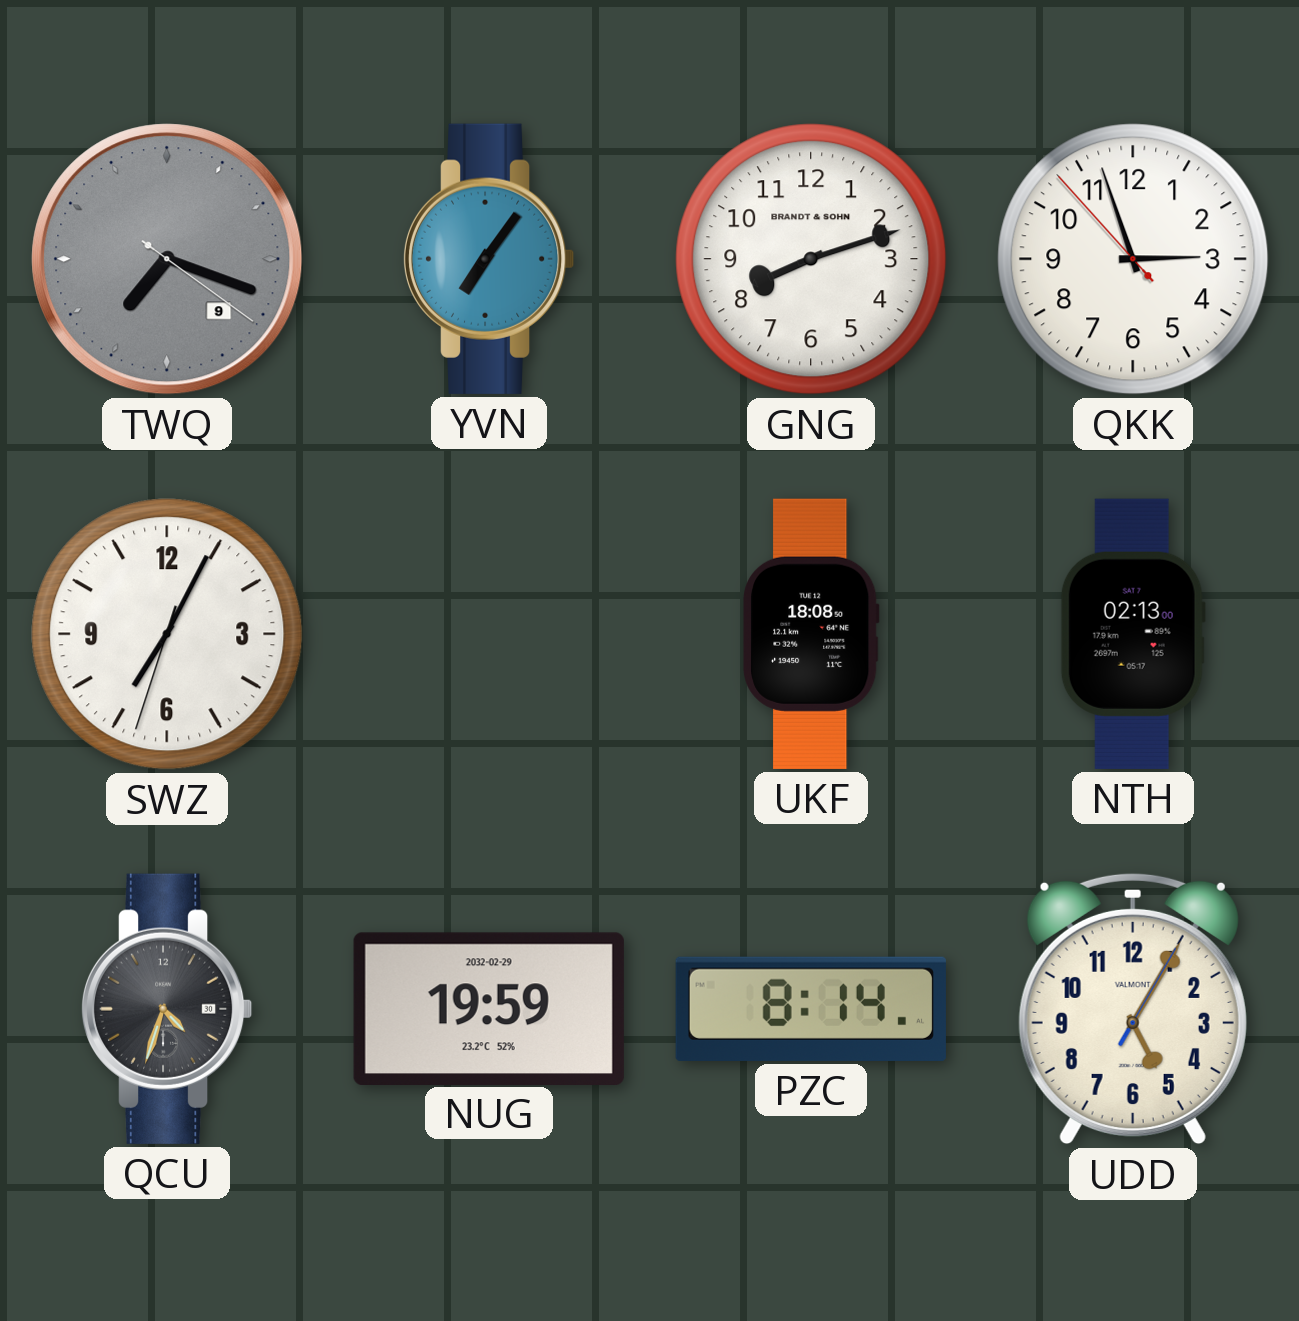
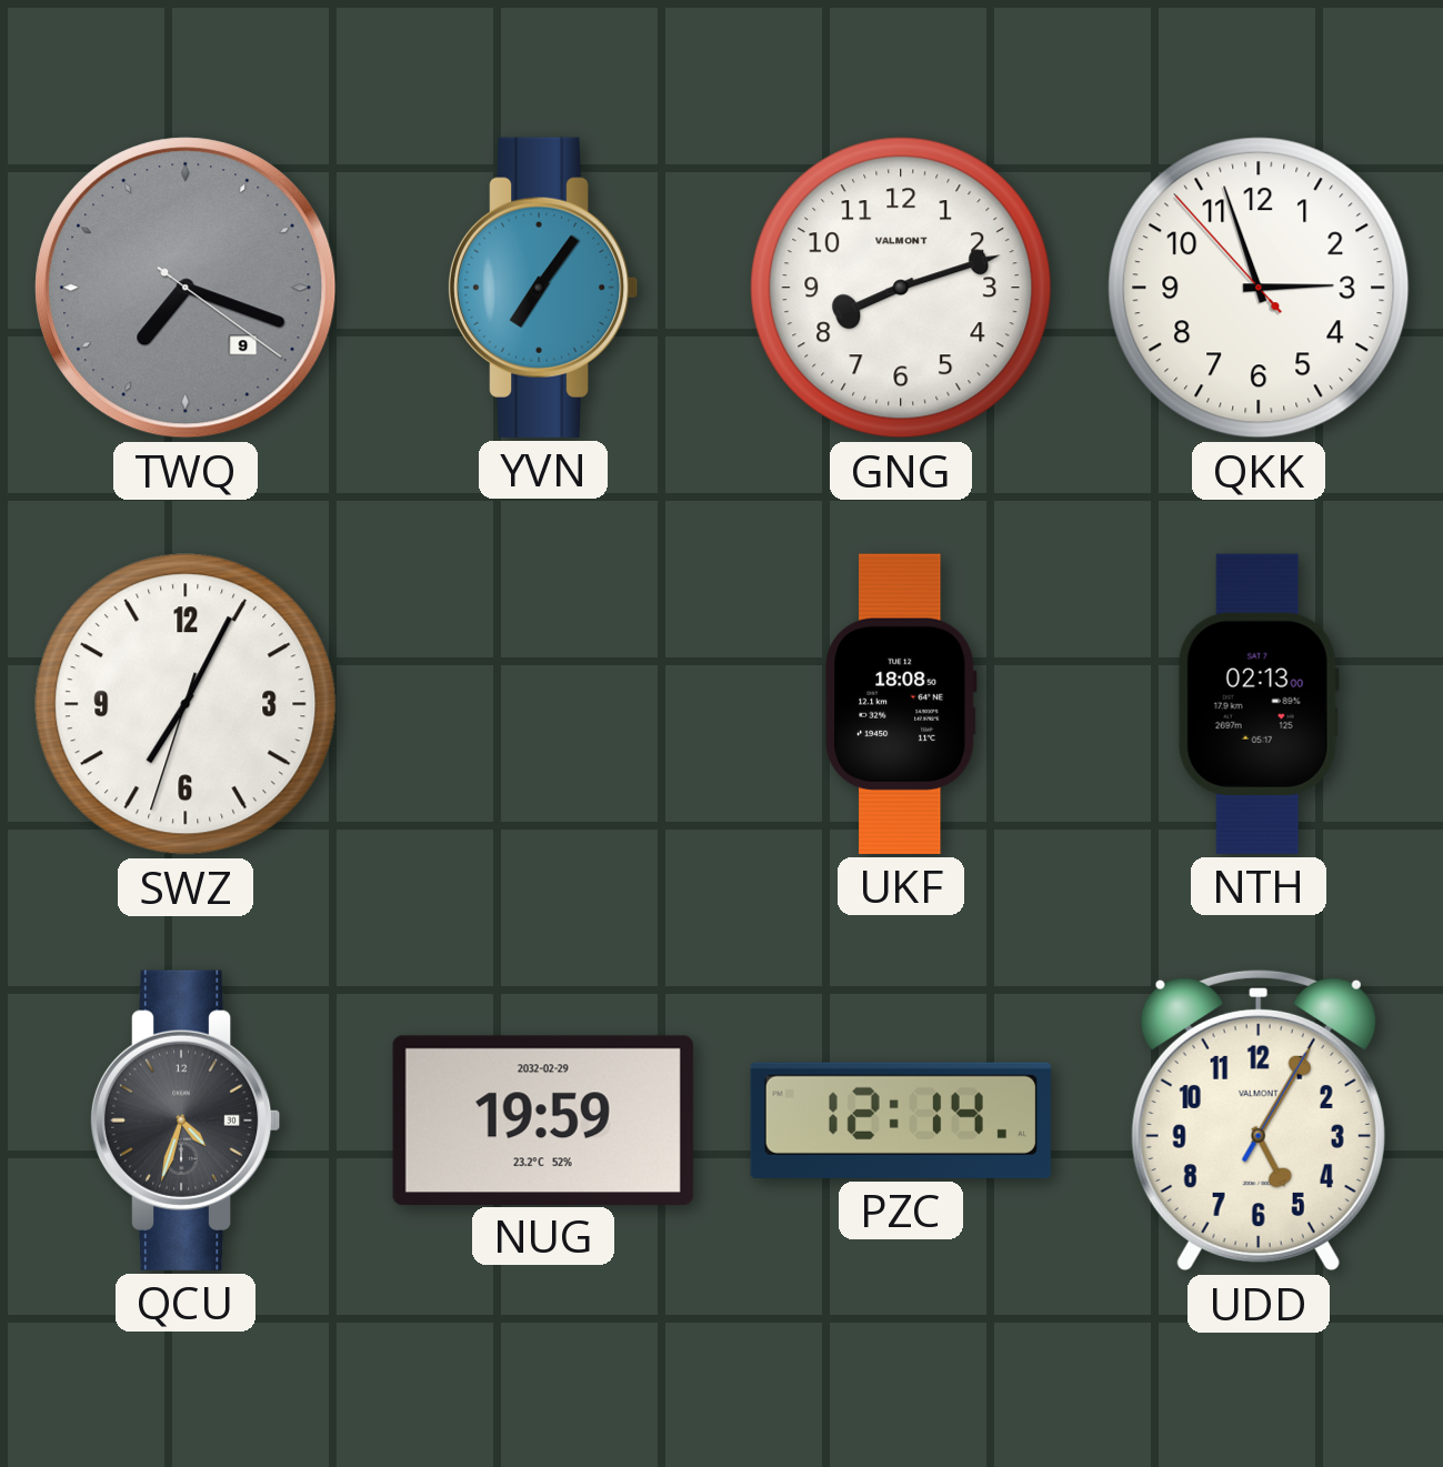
GNG brand: BRANDT & SOHN -> VALMONT
PZC: 8:14 -> 12:14
